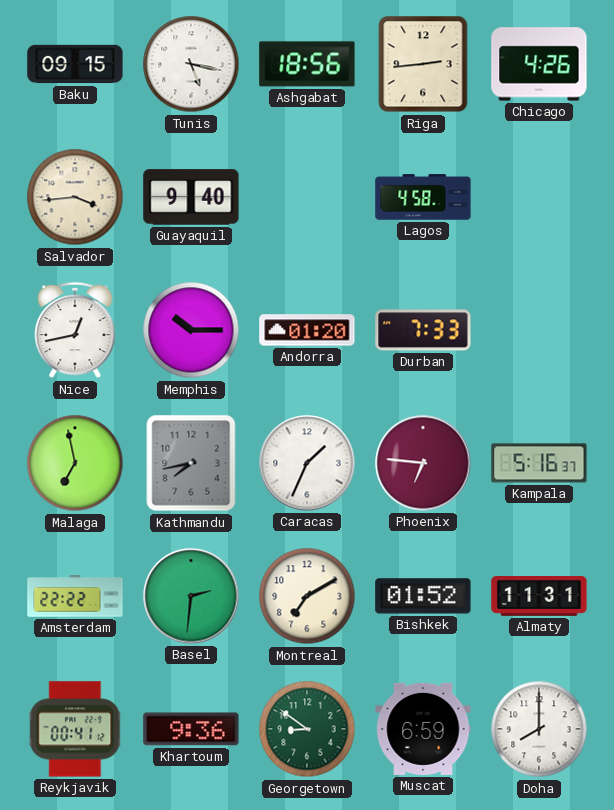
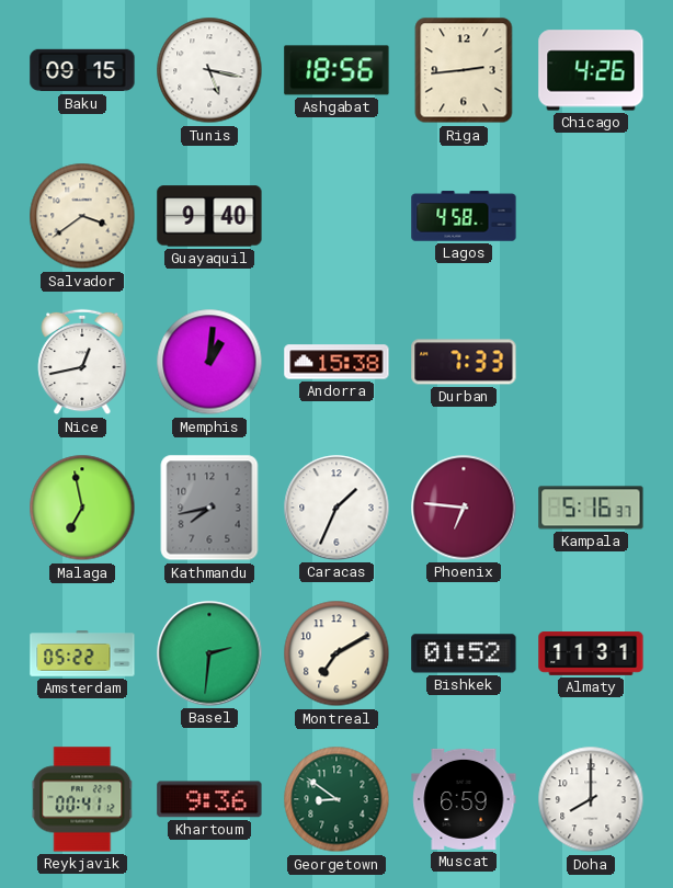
Salvador: 3:44 -> 3:39
Memphis: 10:15 -> 1:01
Andorra: 01:20 -> 15:38
Amsterdam: 22:22 -> 05:22
